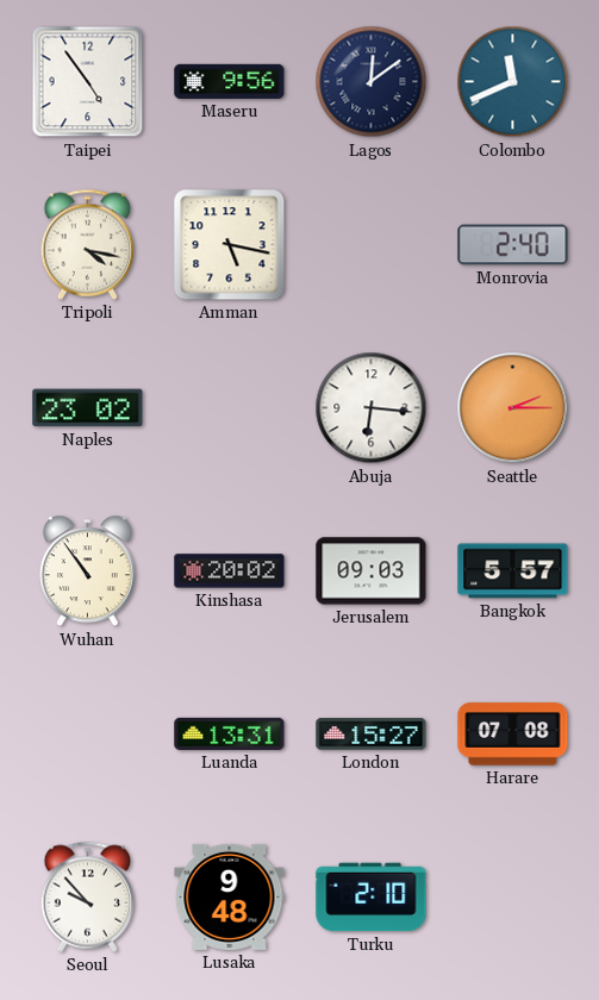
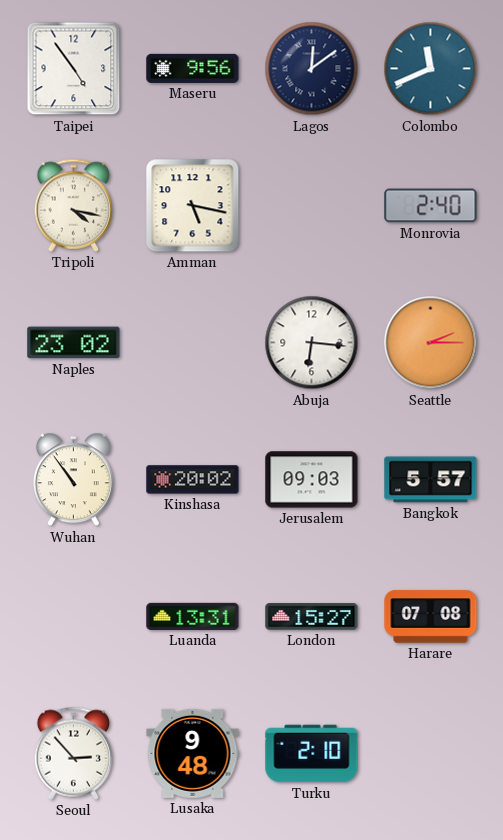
Seoul: 9:53 -> 2:53
